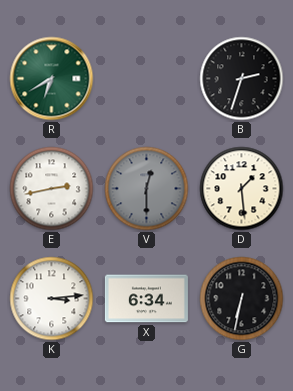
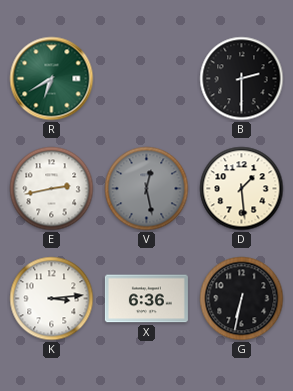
B: 2:33 -> 2:30
V: 12:30 -> 12:28
X: 6:34 -> 6:36
